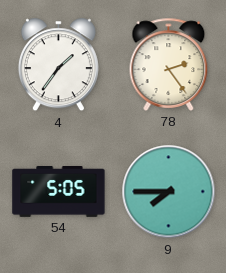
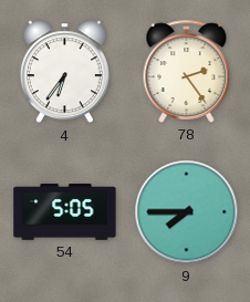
4: 1:36 -> 6:36
